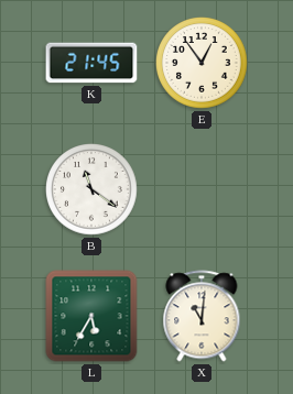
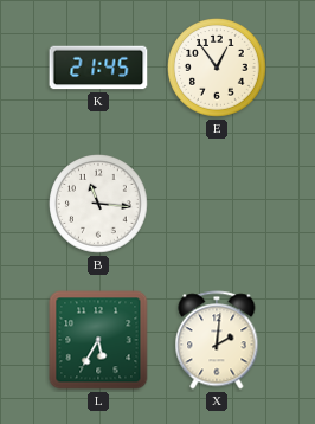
B: 11:21 -> 11:16
X: 11:01 -> 2:01
